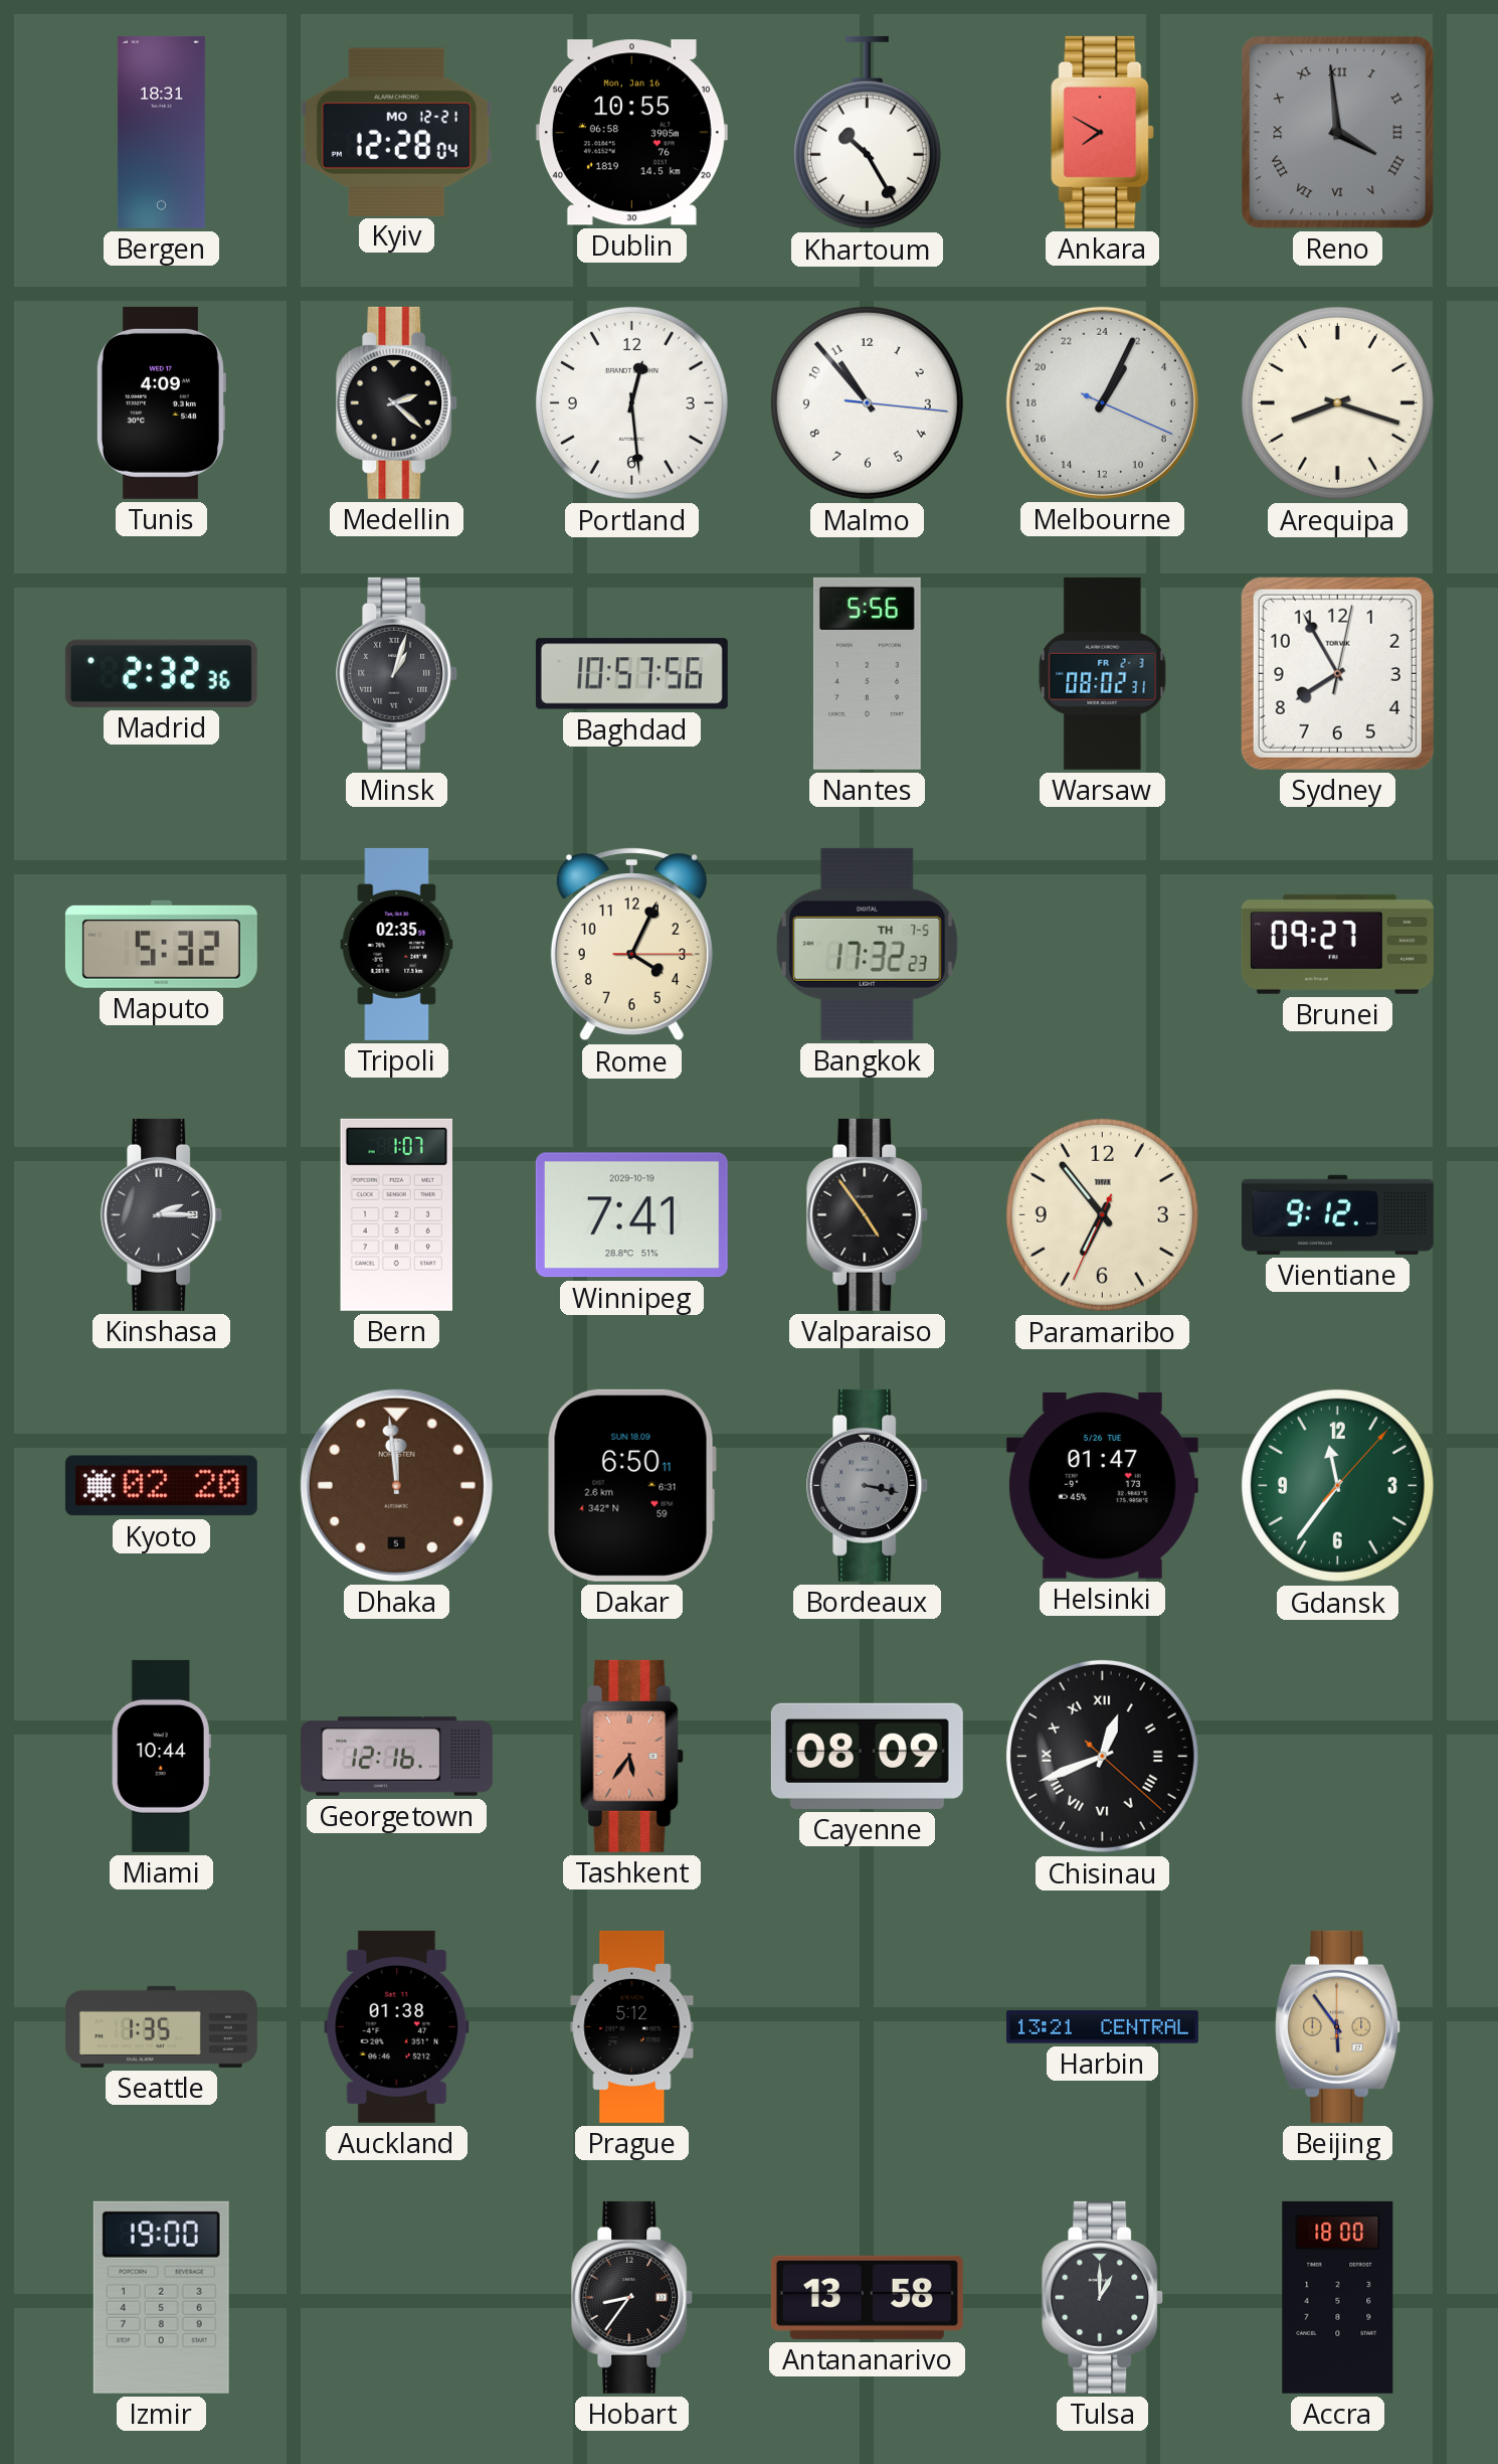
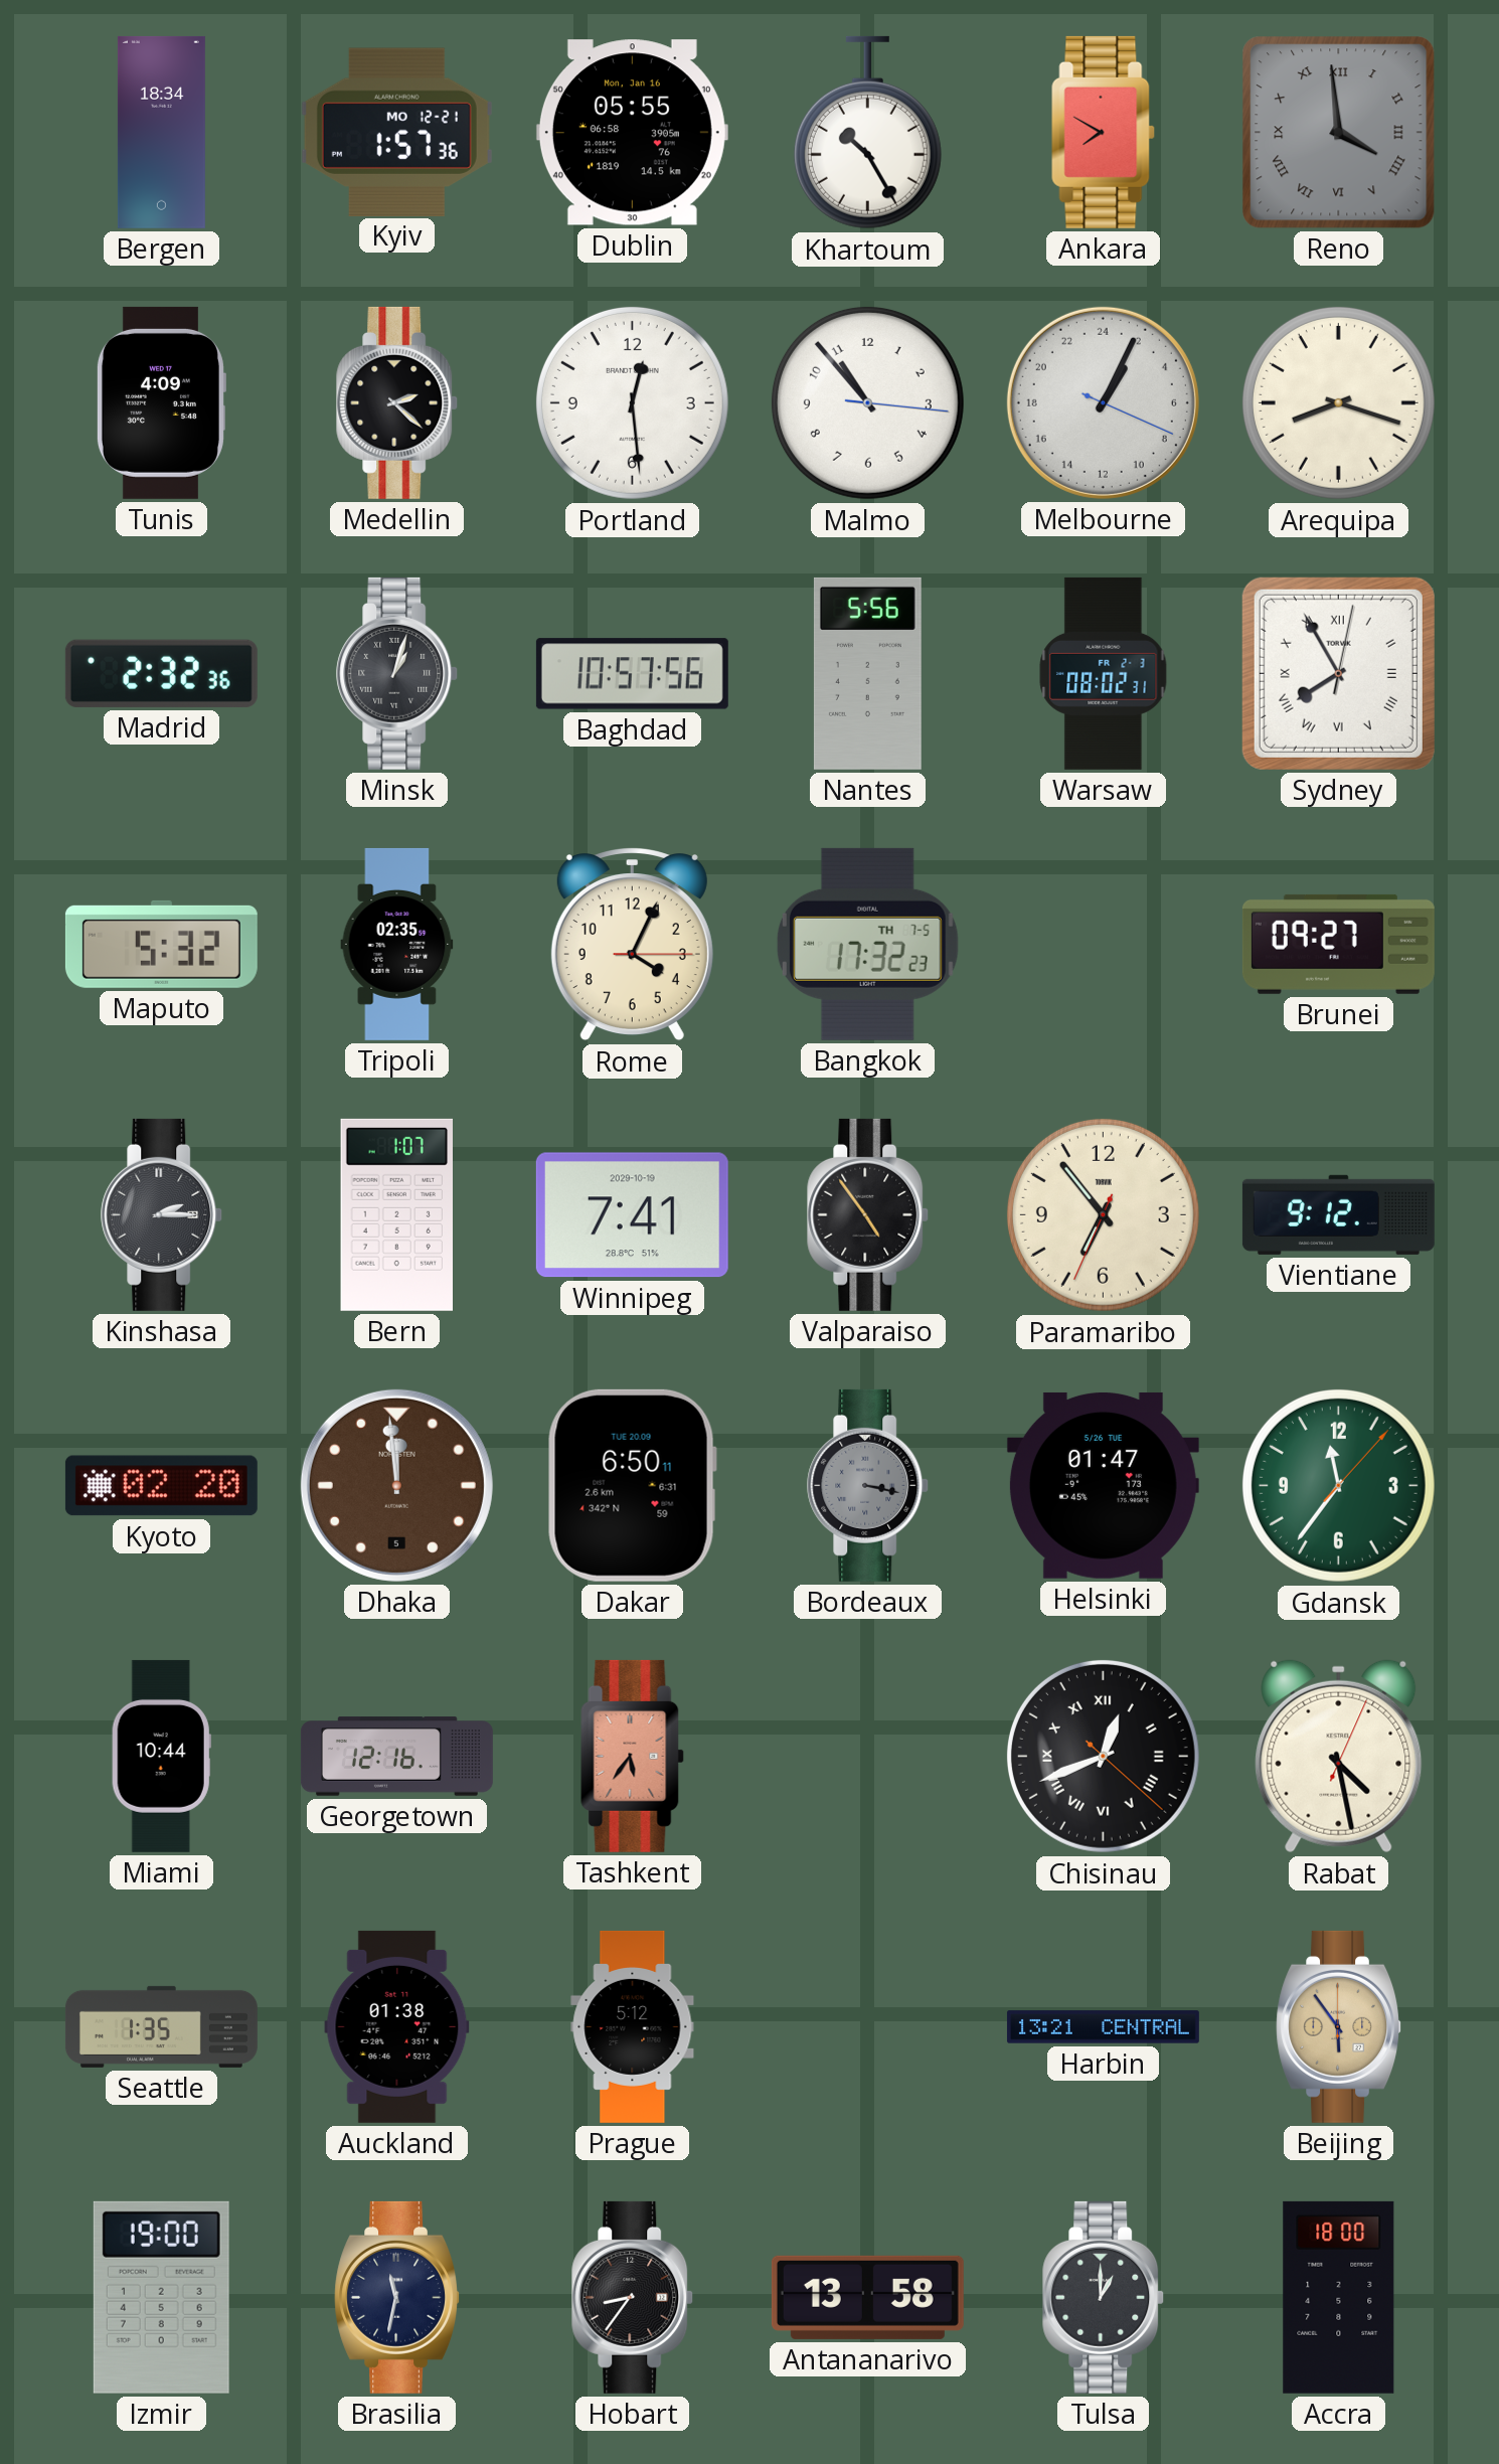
Bergen: 18:31 -> 18:34
Kyiv: 12:28 -> 1:57
Dublin: 10:55 -> 05:55
Sydney numerals: Arabic -> Roman
Dakar date: SUN 18.09 -> TUE 20.09
Cayenne: 08:09 -> none
Rabat: none -> 4:28
Brasilia: none -> 11:32
